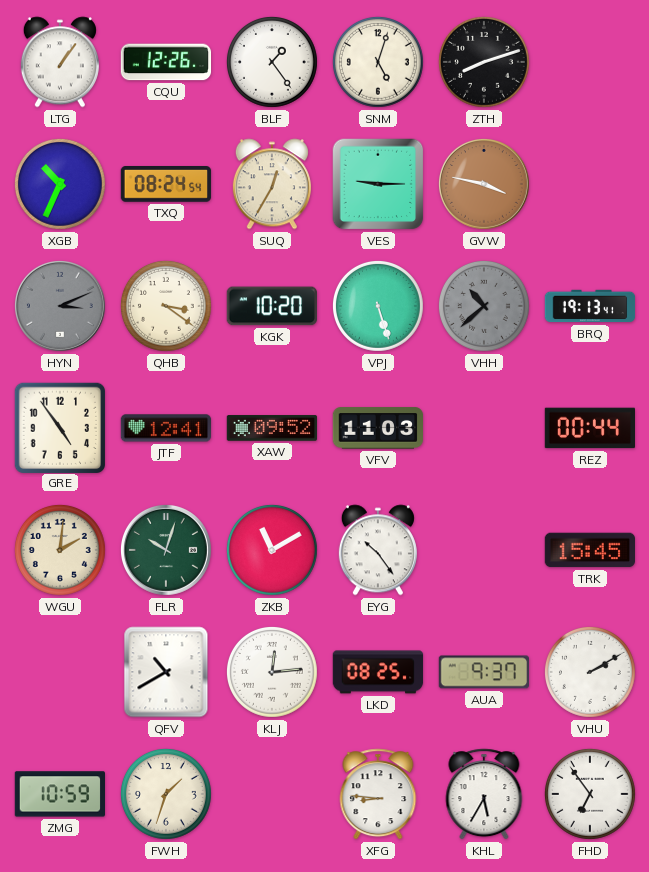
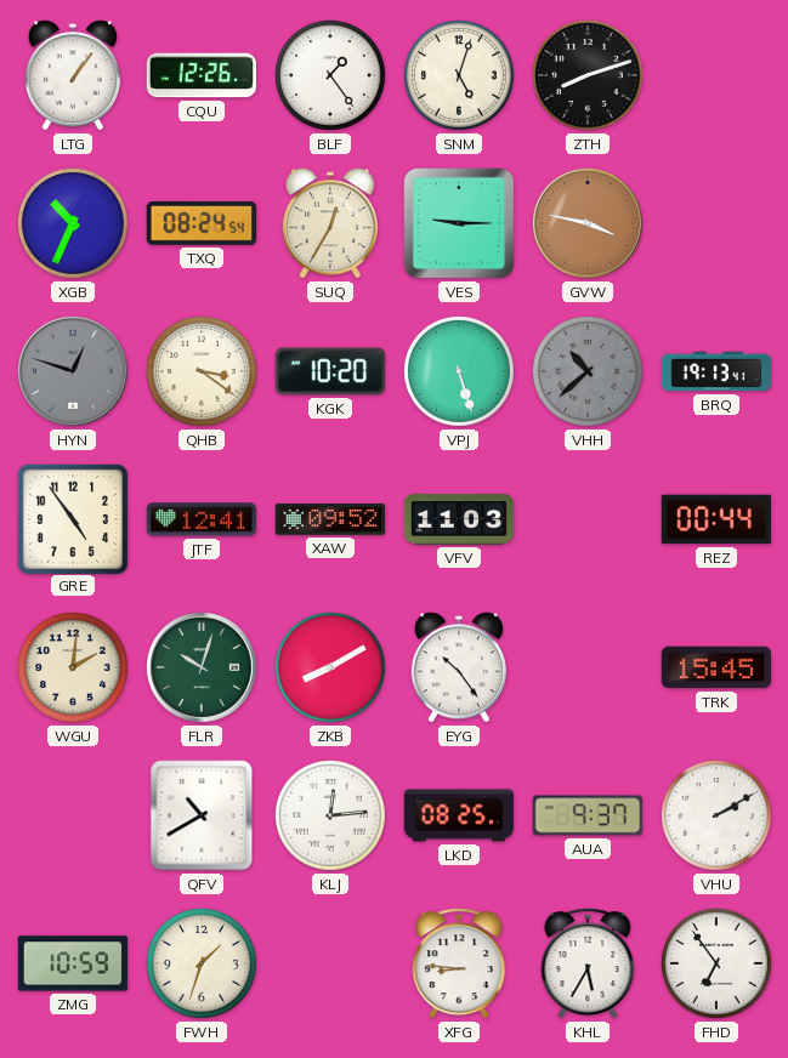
HYN: 3:11 -> 12:48
ZKB: 11:10 -> 8:10
